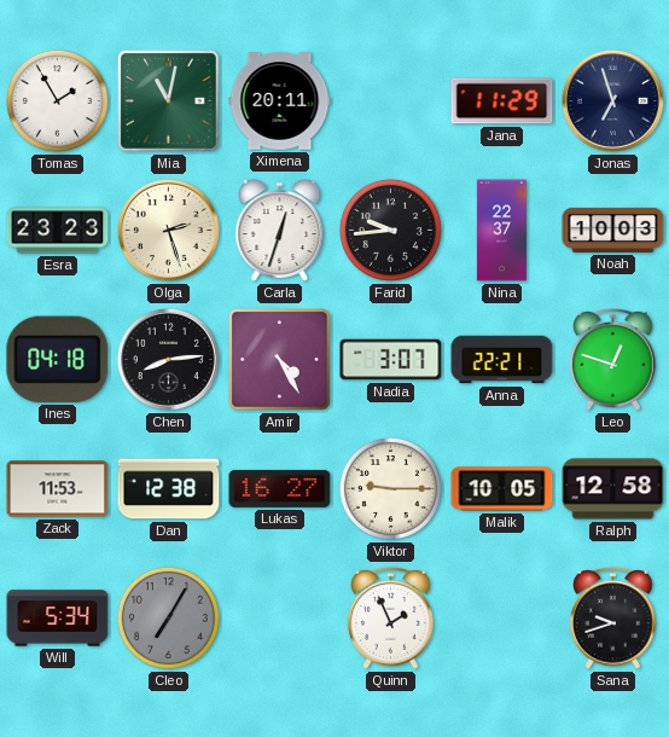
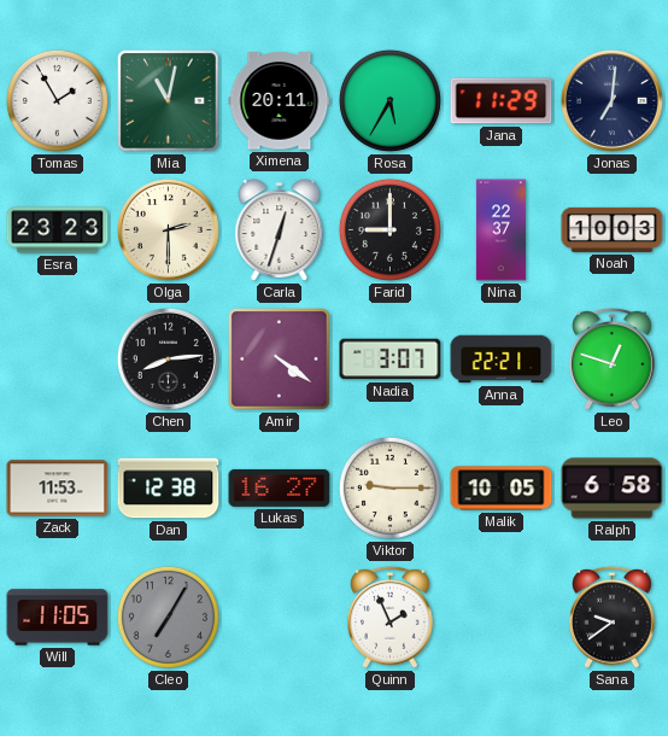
Rosa: none -> 5:35
Jonas: 6:57 -> 7:01
Olga: 2:27 -> 2:30
Farid: 9:44 -> 9:00
Ines: 04:18 -> none
Amir: 4:25 -> 4:21
Ralph: 12:58 -> 6:58
Will: 5:34 -> 11:05
Sana: 9:42 -> 9:39
